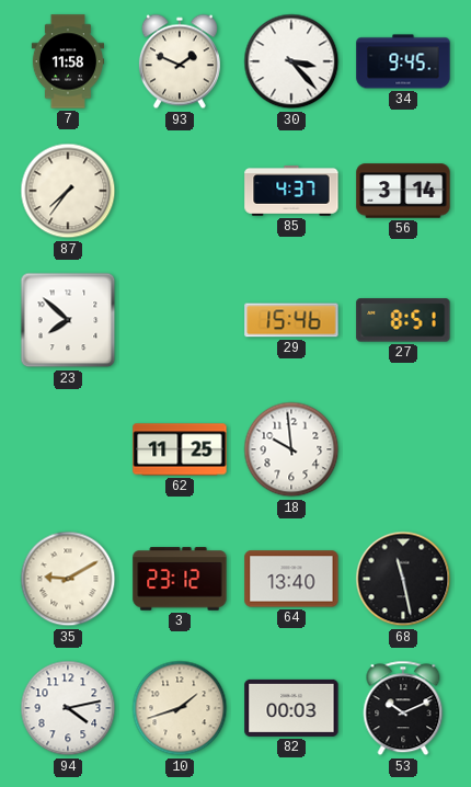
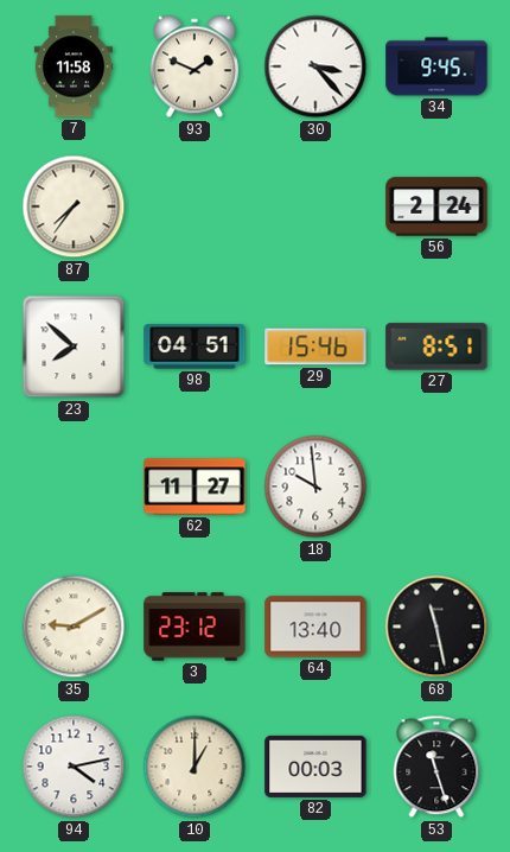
85: 4:37 -> none
56: 3:14 -> 2:24
98: none -> 04:51
62: 11:25 -> 11:27
10: 1:42 -> 1:00
53: 10:11 -> 11:27
